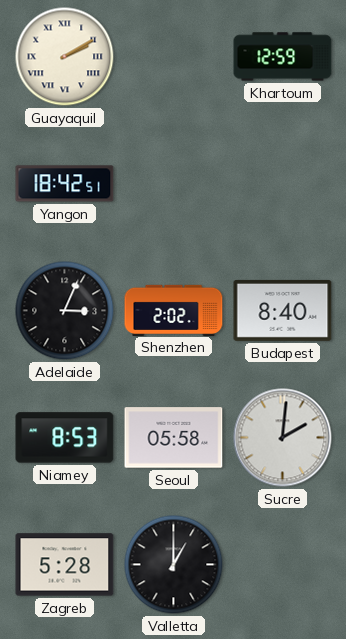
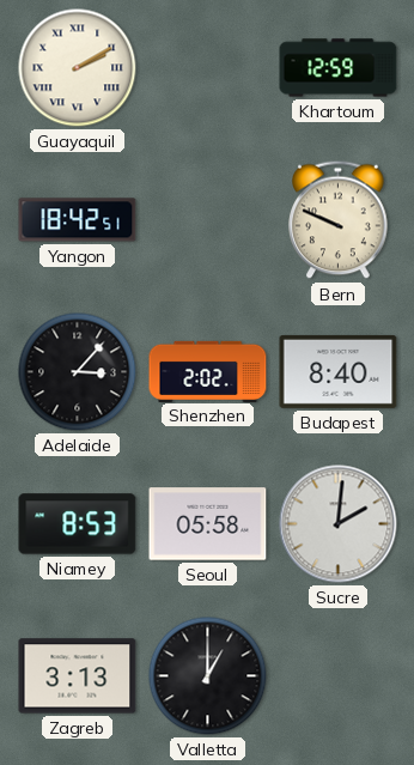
Bern: none -> 9:49
Adelaide: 3:04 -> 3:07
Zagreb: 5:28 -> 3:13
